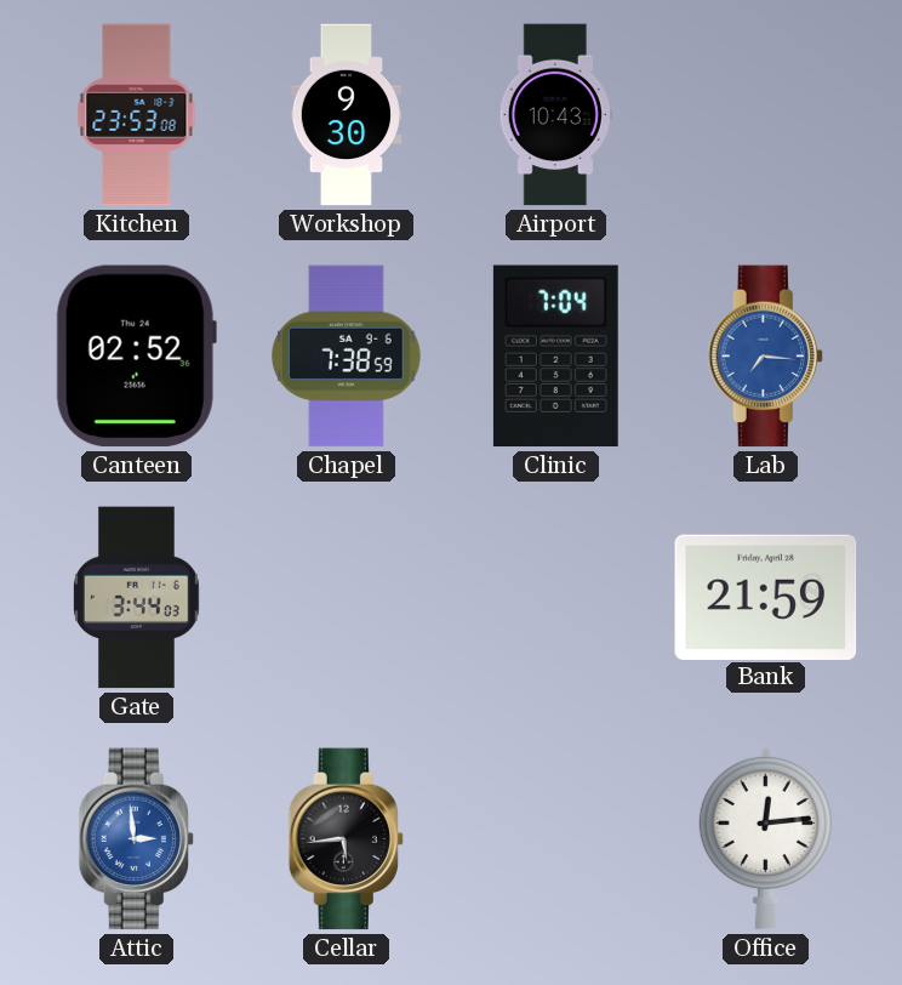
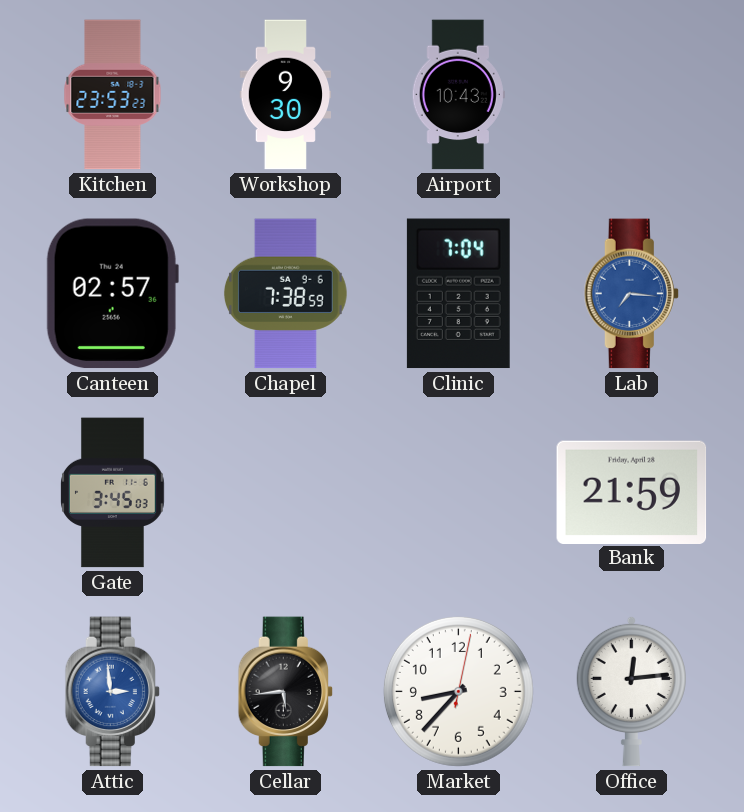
Kitchen: 23:53:08 -> 23:53:23
Canteen: 02:52 -> 02:57
Gate: 3:44 -> 3:45
Market: none -> 8:37
